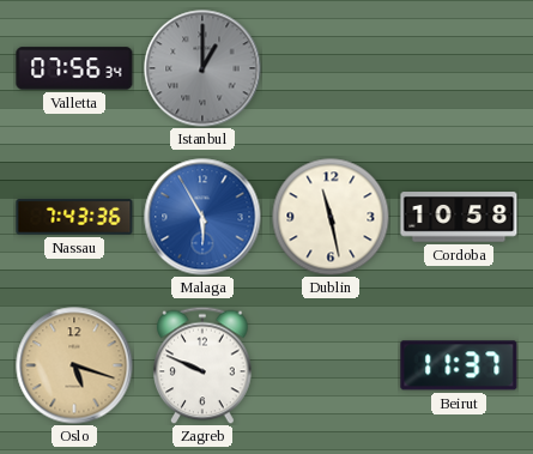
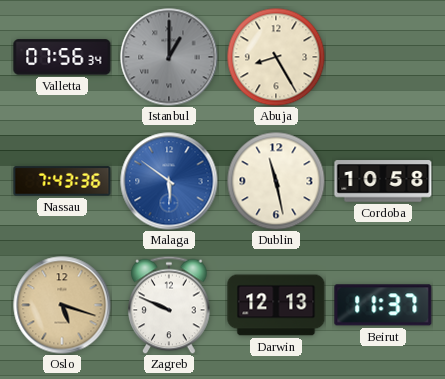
Abuja: none -> 8:25
Malaga: 5:55 -> 5:51
Darwin: none -> 12:13
